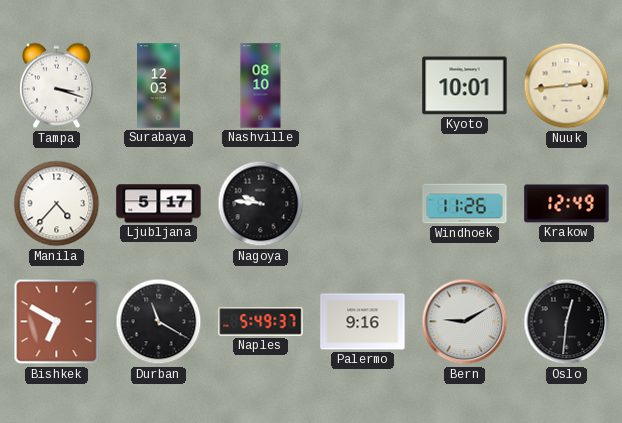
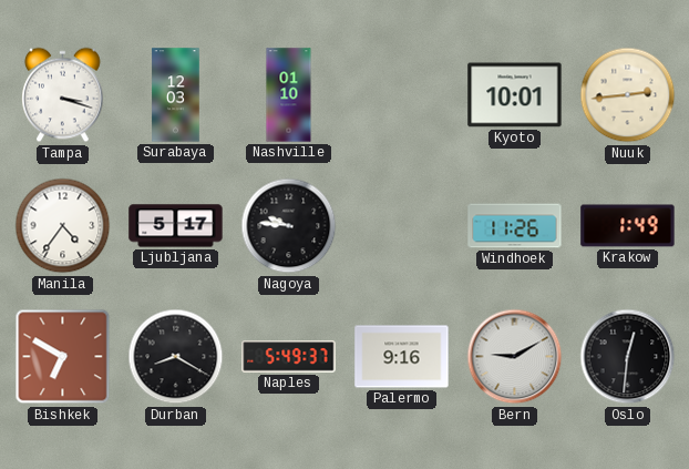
Nashville: 08:10 -> 01:10
Manila: 4:37 -> 4:36
Krakow: 12:49 -> 1:49
Durban: 11:20 -> 8:20
